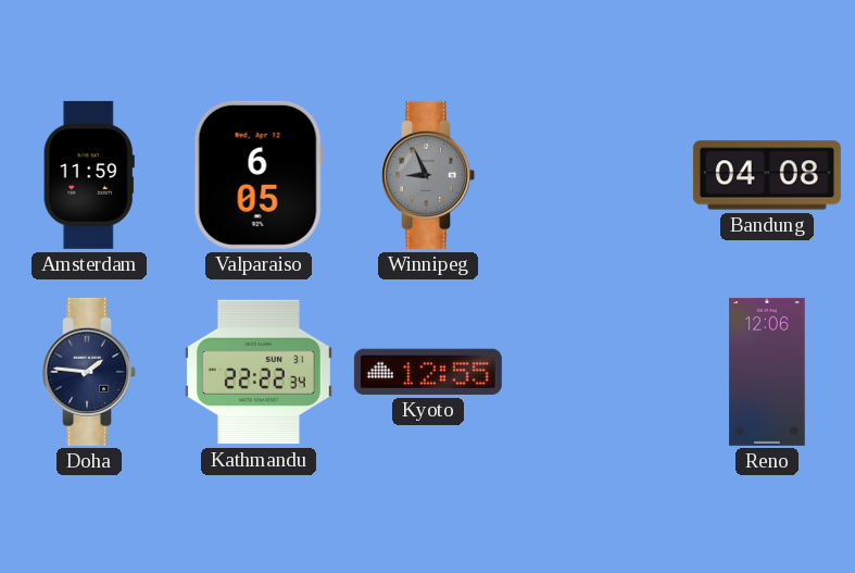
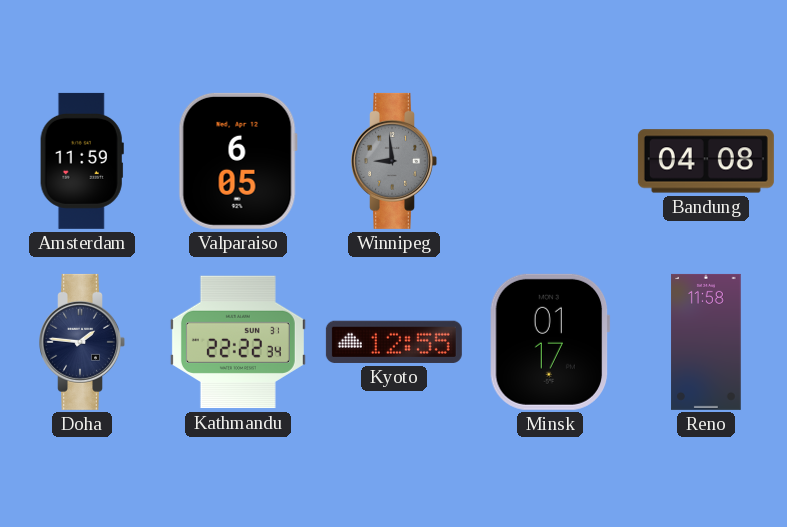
Winnipeg: 8:56 -> 8:59
Minsk: none -> 01:17
Reno: 12:06 -> 11:58
